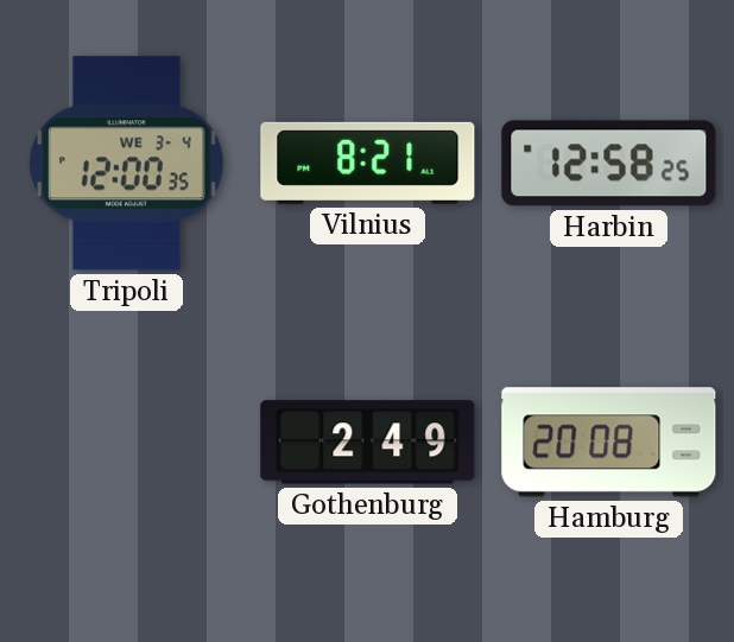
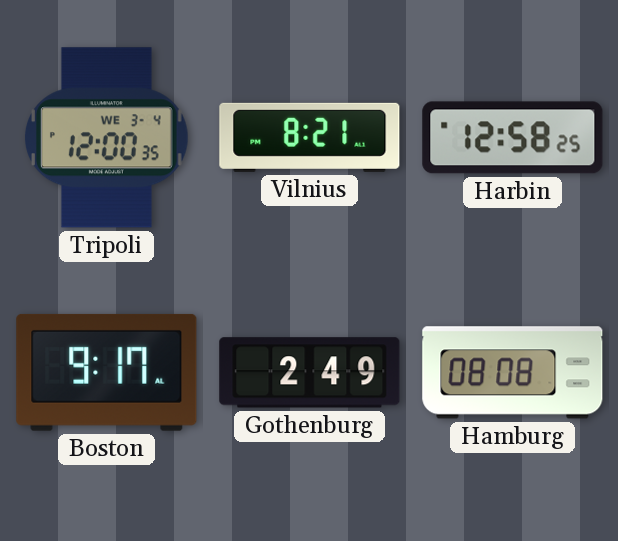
Boston: none -> 9:17
Hamburg: 20:08 -> 08:08
